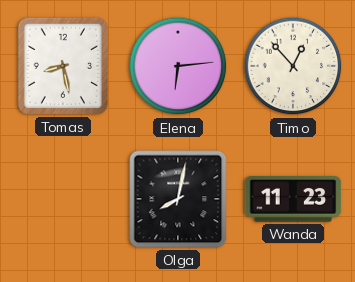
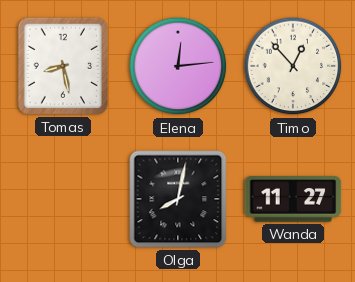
Elena: 6:14 -> 12:14
Wanda: 11:23 -> 11:27
